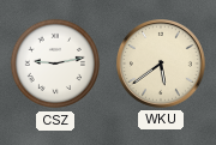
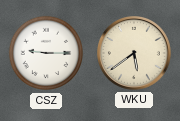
CSZ: 9:13 -> 9:15
